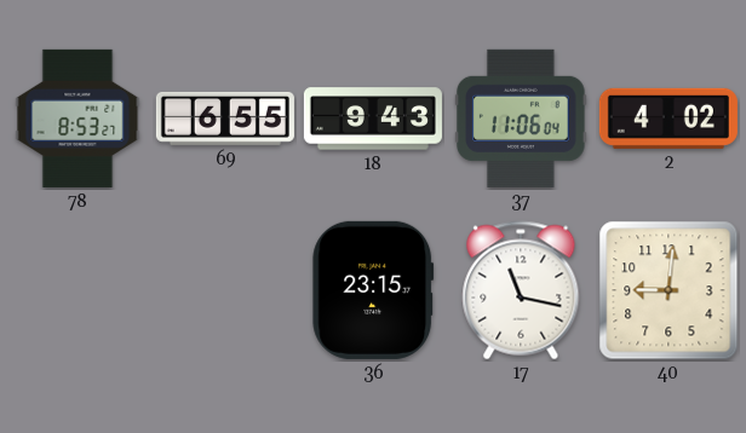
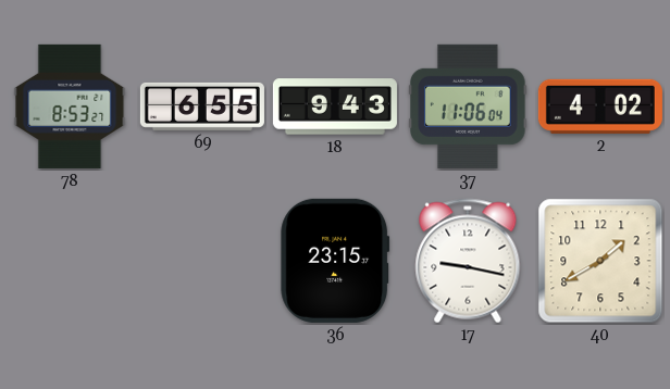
17: 11:17 -> 9:17
40: 9:01 -> 1:40
